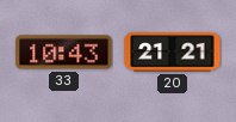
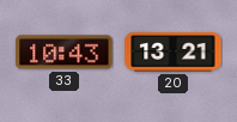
20: 21:21 -> 13:21
